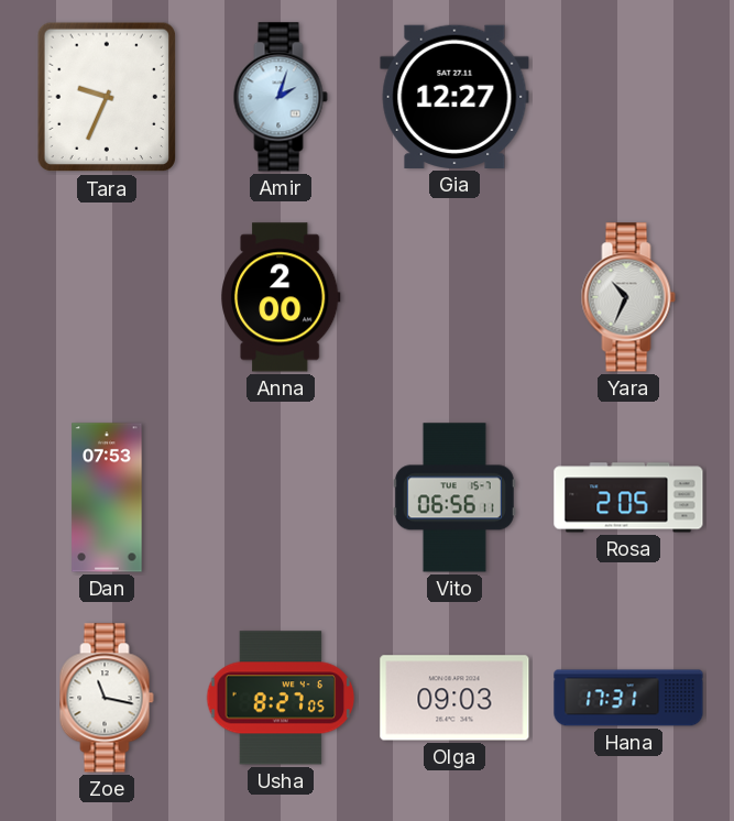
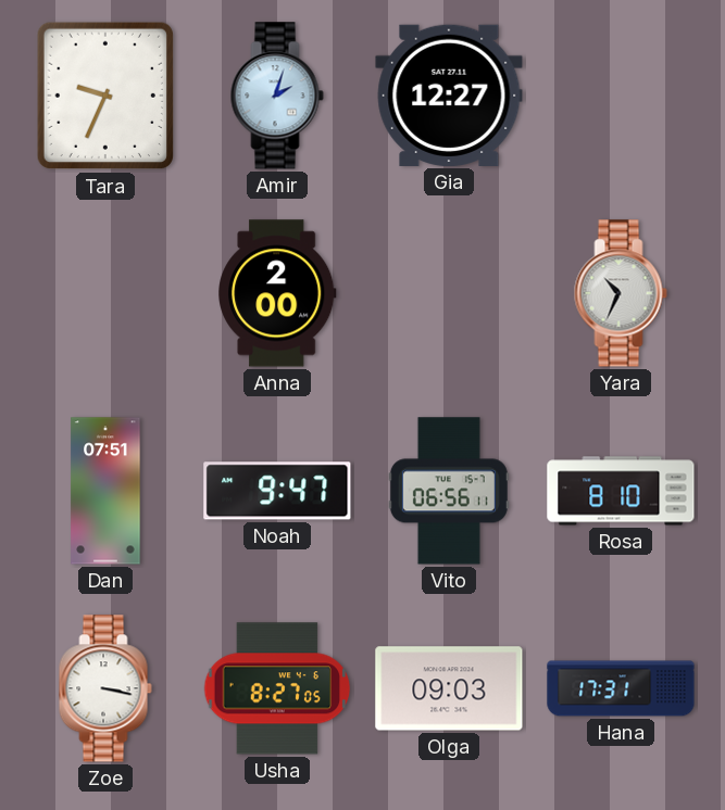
Dan: 07:53 -> 07:51
Noah: none -> 9:47
Rosa: 2:05 -> 8:10
Zoe: 11:17 -> 3:17
